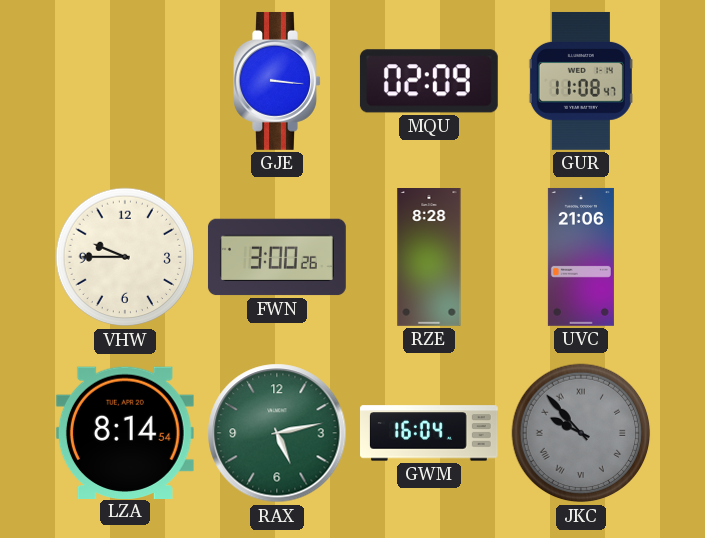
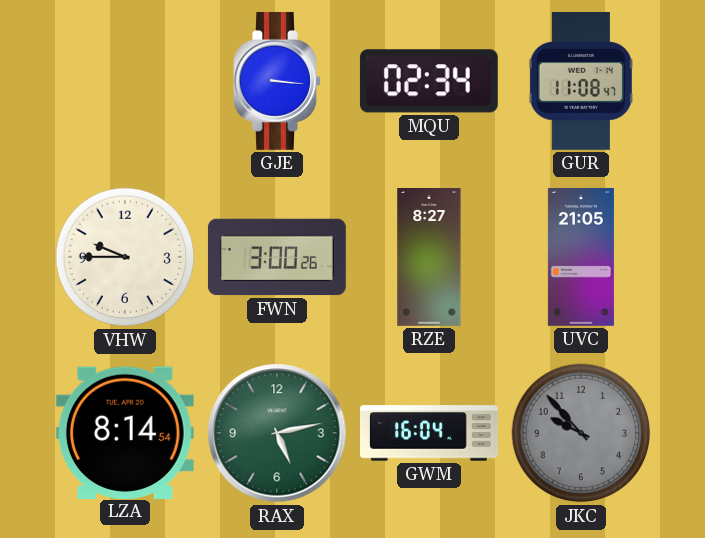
MQU: 02:09 -> 02:34
RZE: 8:28 -> 8:27
UVC: 21:06 -> 21:05
JKC numerals: Roman -> Arabic
